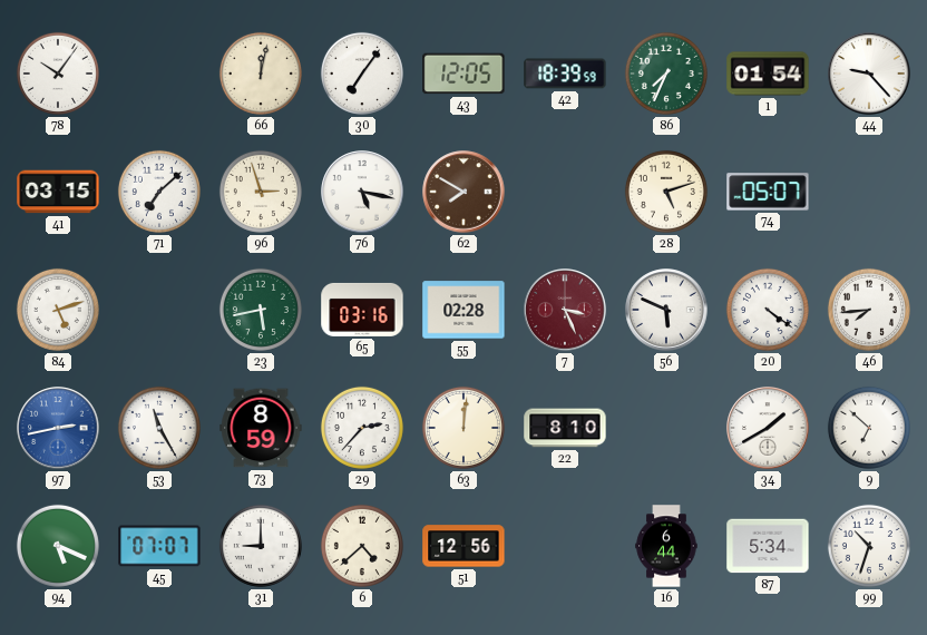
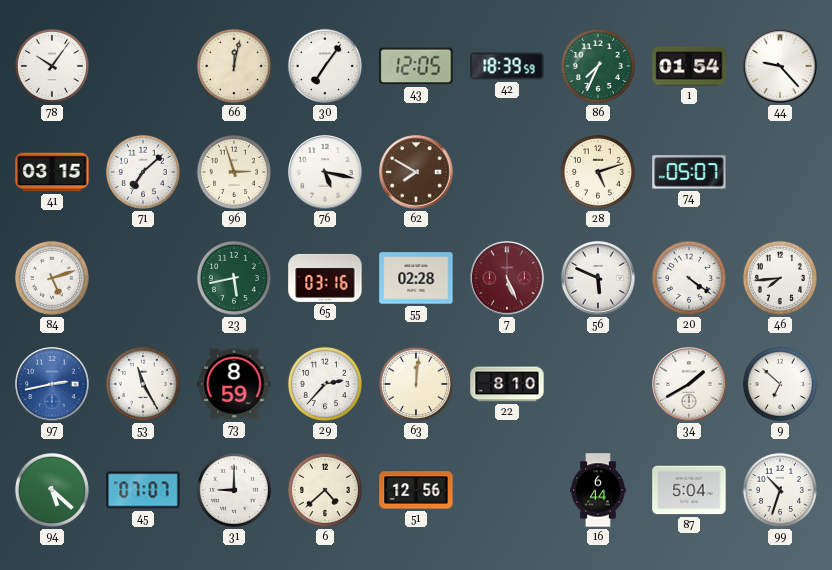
7: 3:26 -> 5:26
94: 5:19 -> 5:22
87: 5:34 -> 5:04
